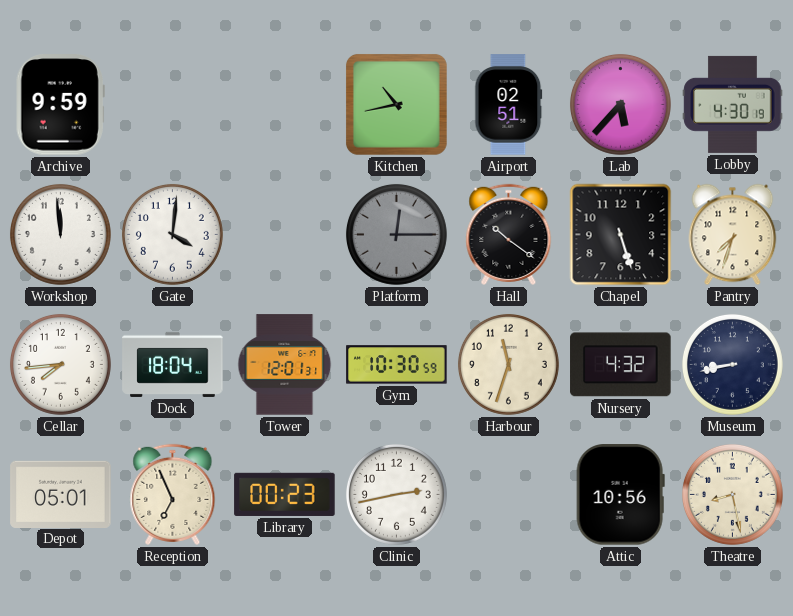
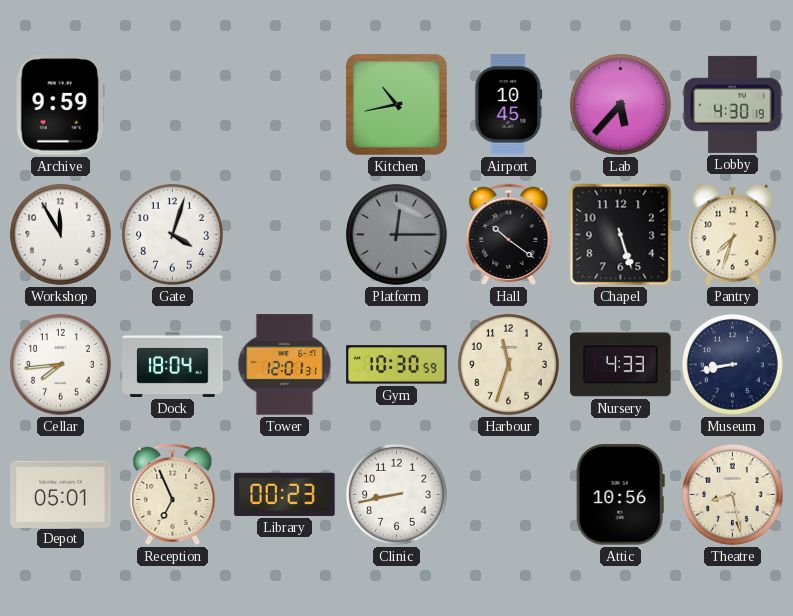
Airport: 02:51 -> 10:45
Workshop: 11:59 -> 11:55
Gate: 4:01 -> 4:03
Nursery: 4:32 -> 4:33
Clinic: 2:43 -> 8:43
